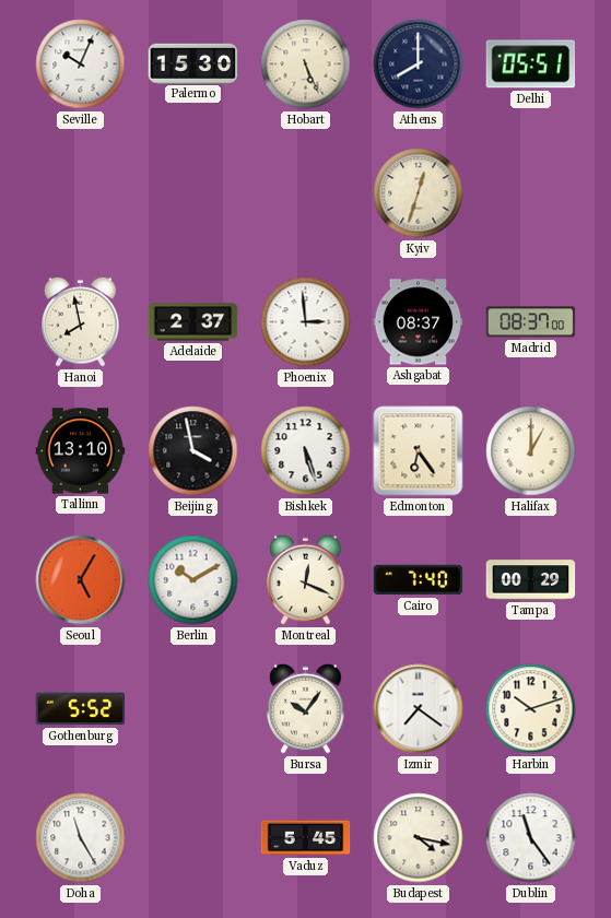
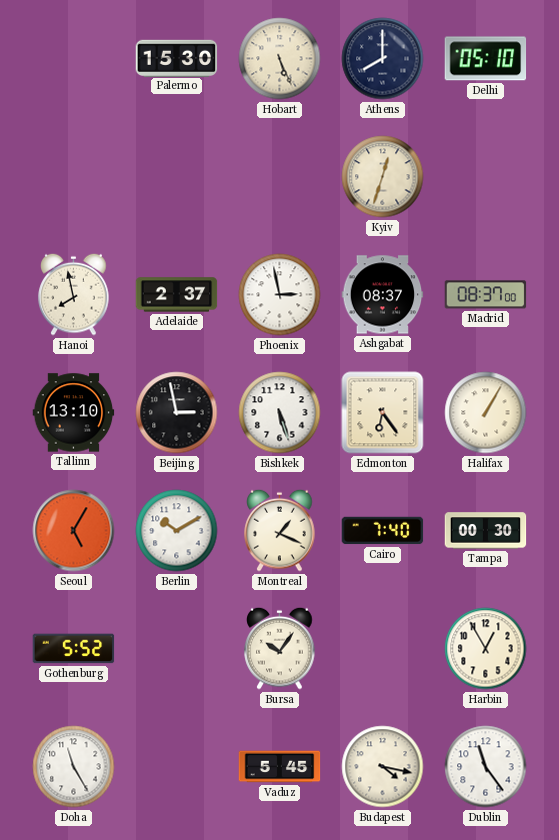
Seville: 10:04 -> none
Delhi: 05:51 -> 05:10
Phoenix: 2:59 -> 2:58
Beijing: 3:58 -> 2:58
Halifax: 1:00 -> 1:05
Montreal: 12:19 -> 1:19
Tampa: 00:29 -> 00:30
Izmir: 7:21 -> none
Harbin: 10:12 -> 12:55
